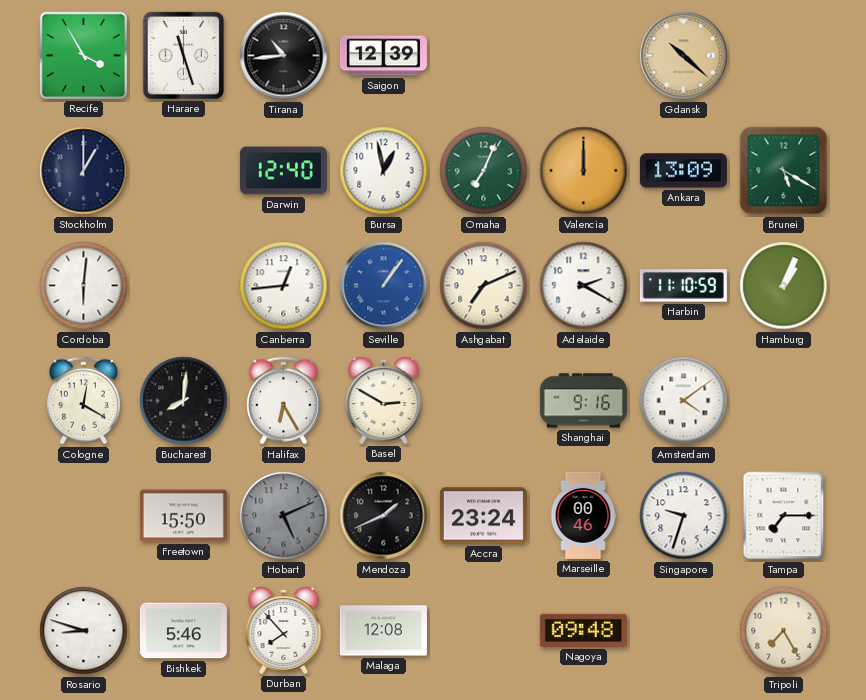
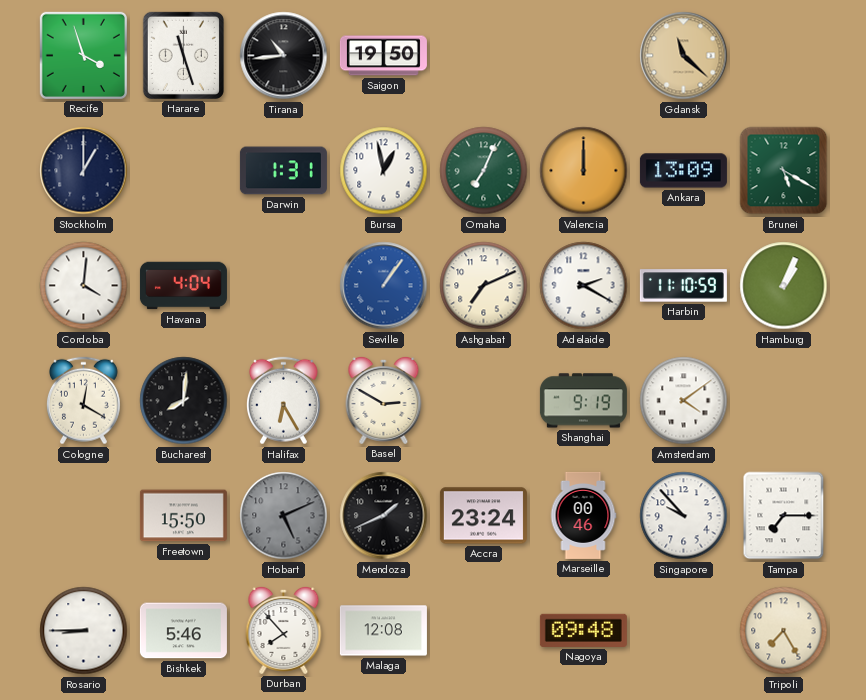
Recife: 3:55 -> 3:57
Saigon: 12:39 -> 19:50
Gdansk: 10:22 -> 11:22
Darwin: 12:40 -> 1:31
Cordoba: 6:01 -> 4:01
Havana: none -> 4:04
Canberra: 12:44 -> none
Shanghai: 9:16 -> 9:19
Singapore: 9:33 -> 9:53
Rosario: 8:48 -> 8:45
